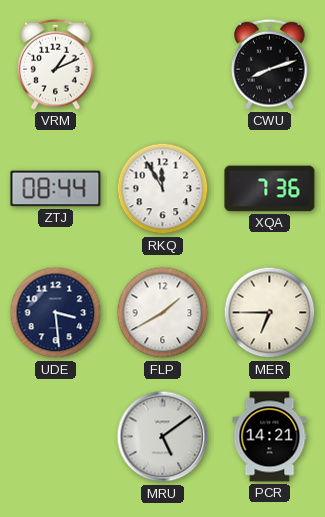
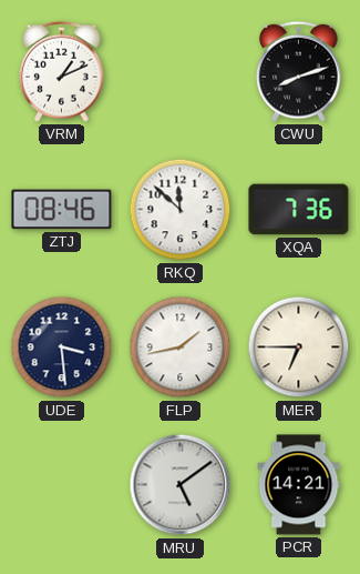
ZTJ: 08:44 -> 08:46
RKQ: 11:55 -> 11:52
FLP: 1:40 -> 1:43
